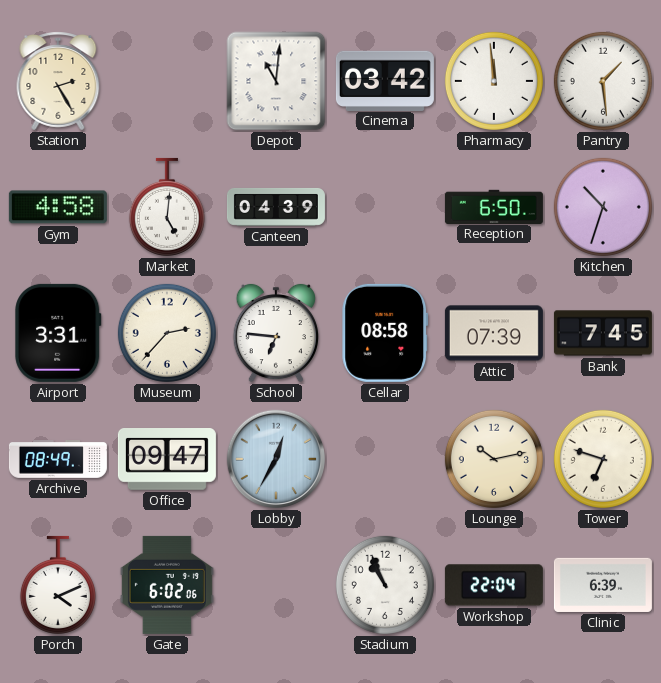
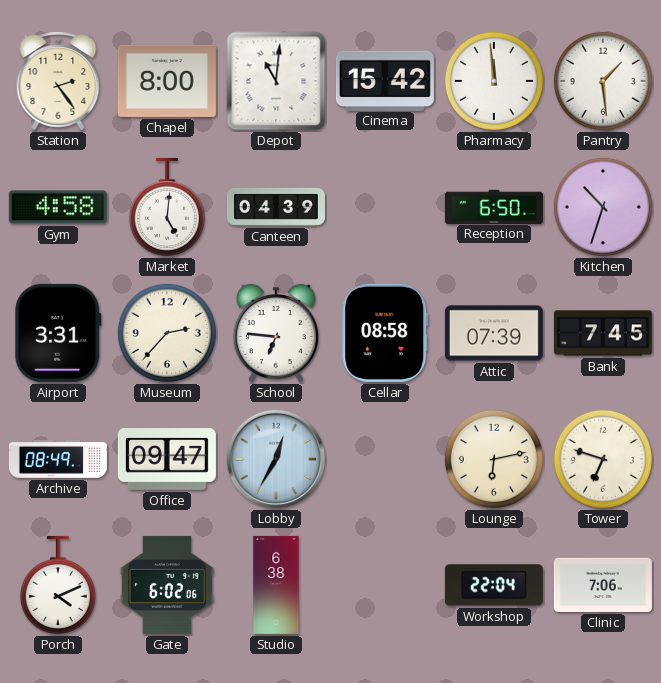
Station: 2:25 -> 2:24
Chapel: none -> 8:00
Cinema: 03:42 -> 15:42
Lounge: 10:13 -> 6:13
Studio: none -> 6:38
Stadium: 10:56 -> none
Clinic: 6:39 -> 7:06
